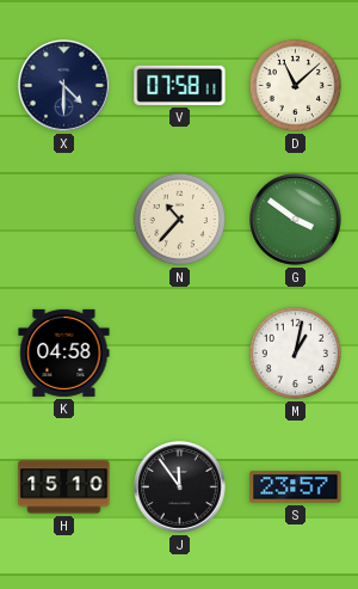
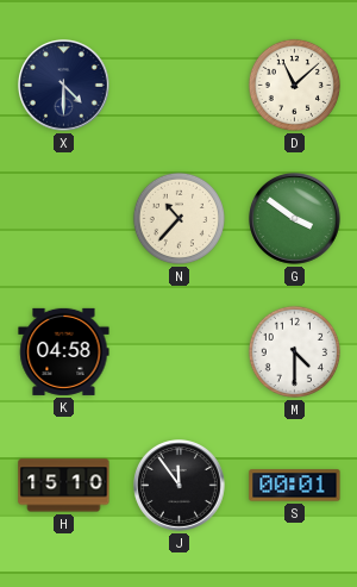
V: 07:58 -> none
M: 1:02 -> 4:30
S: 23:57 -> 00:01
